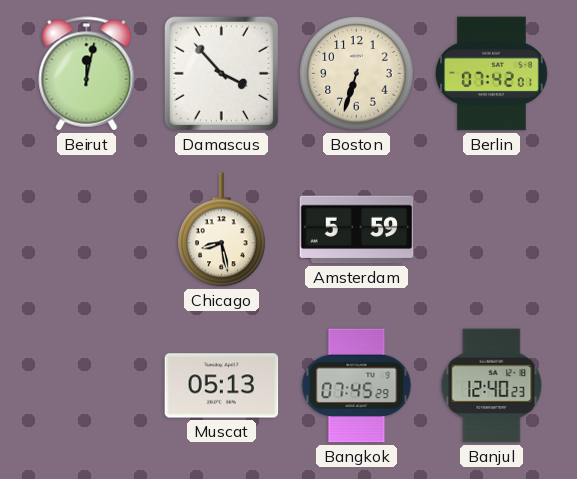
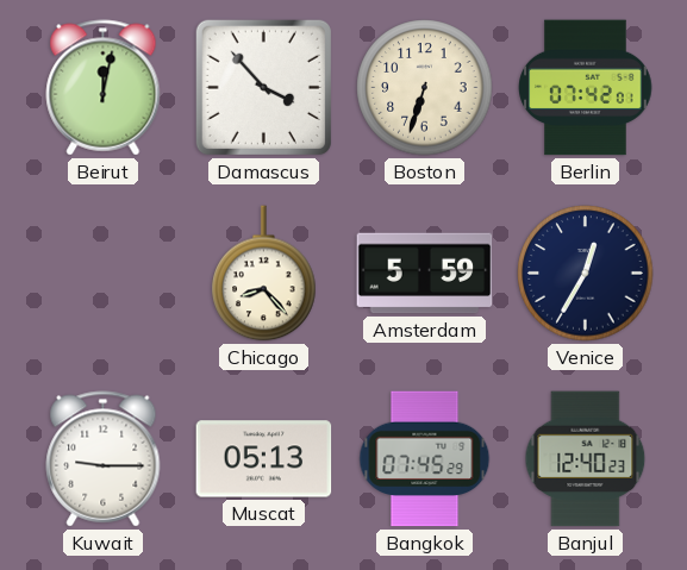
Chicago: 8:28 -> 8:23
Venice: none -> 12:35
Kuwait: none -> 9:15
